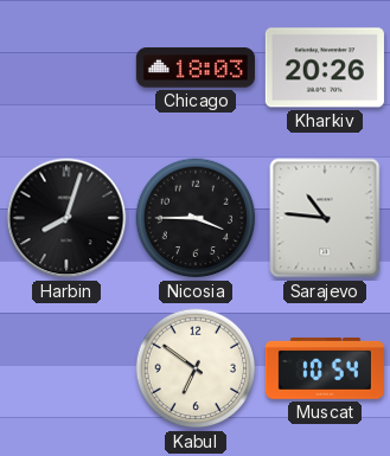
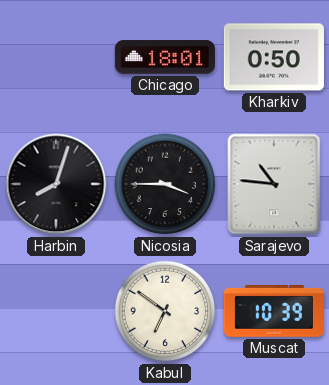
Chicago: 18:03 -> 18:01
Kharkiv: 20:26 -> 0:50
Muscat: 10:54 -> 10:39
